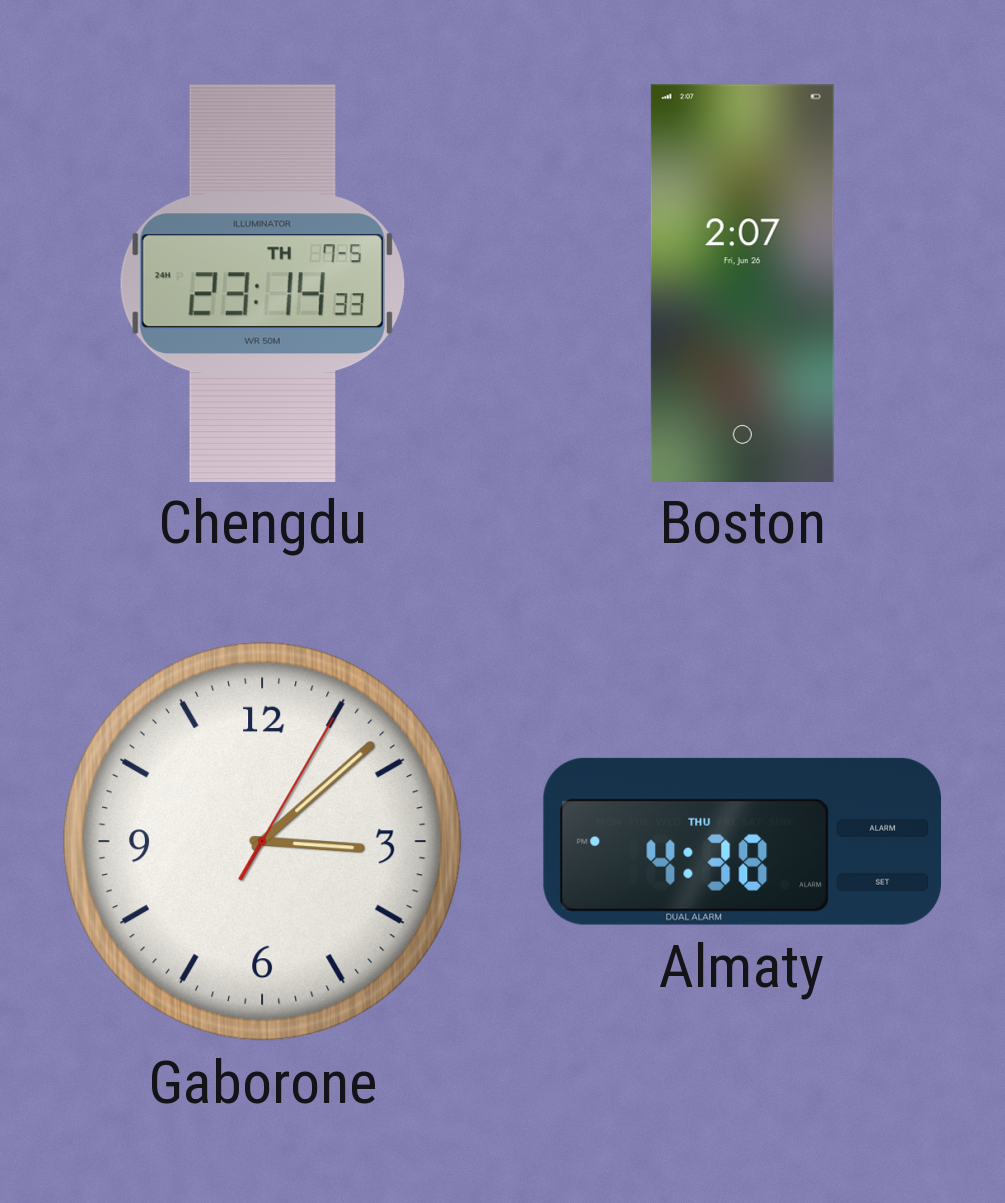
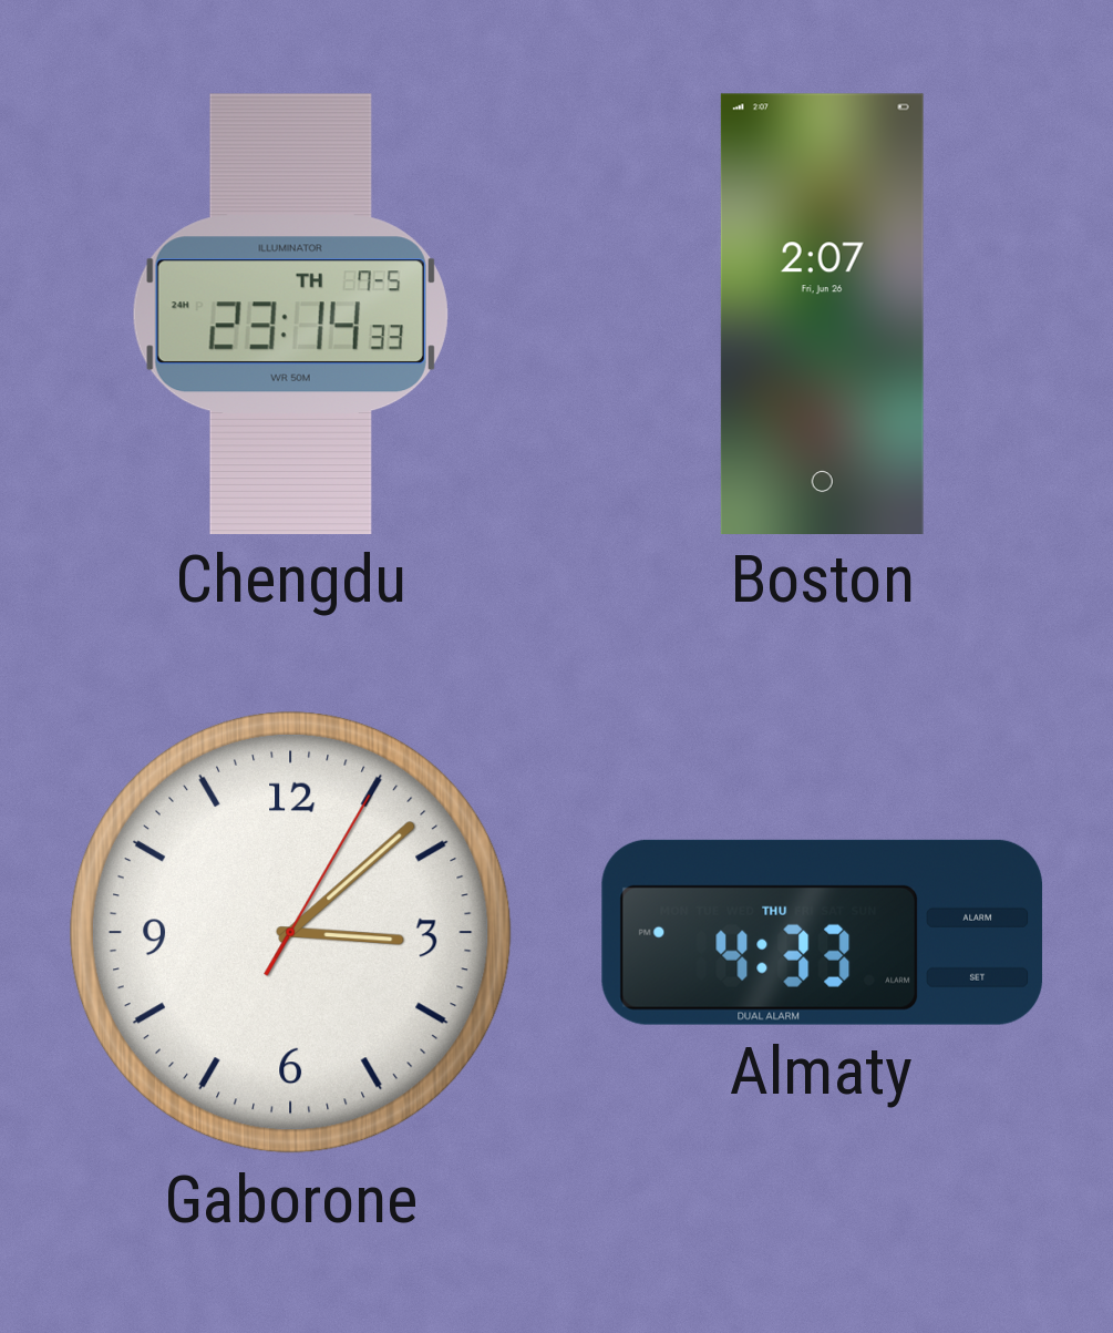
Almaty: 4:38 -> 4:33
